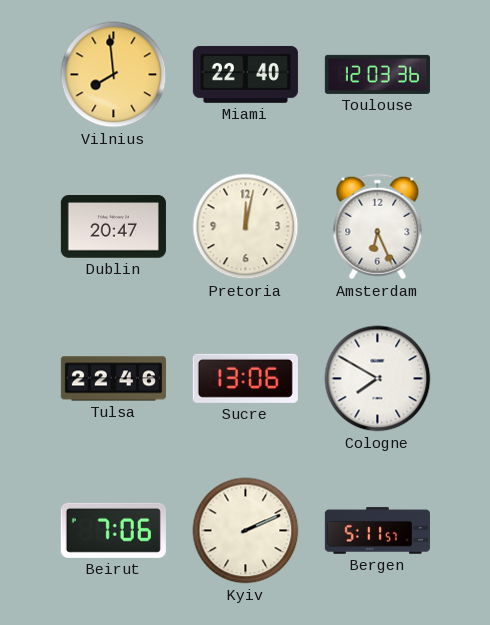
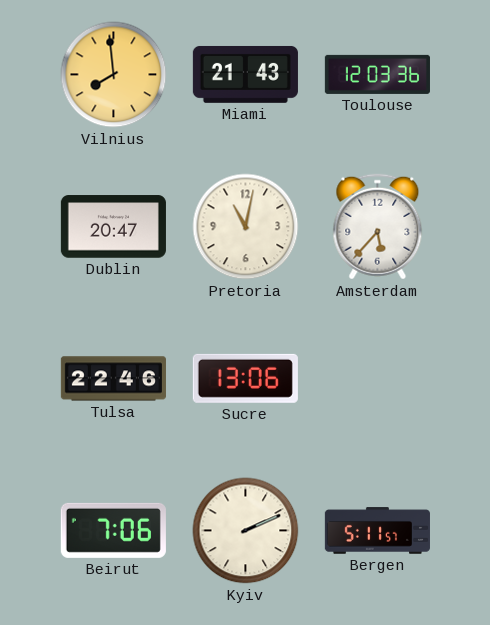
Miami: 22:40 -> 21:43
Pretoria: 12:02 -> 11:02
Amsterdam: 6:26 -> 5:37
Cologne: 7:50 -> none
